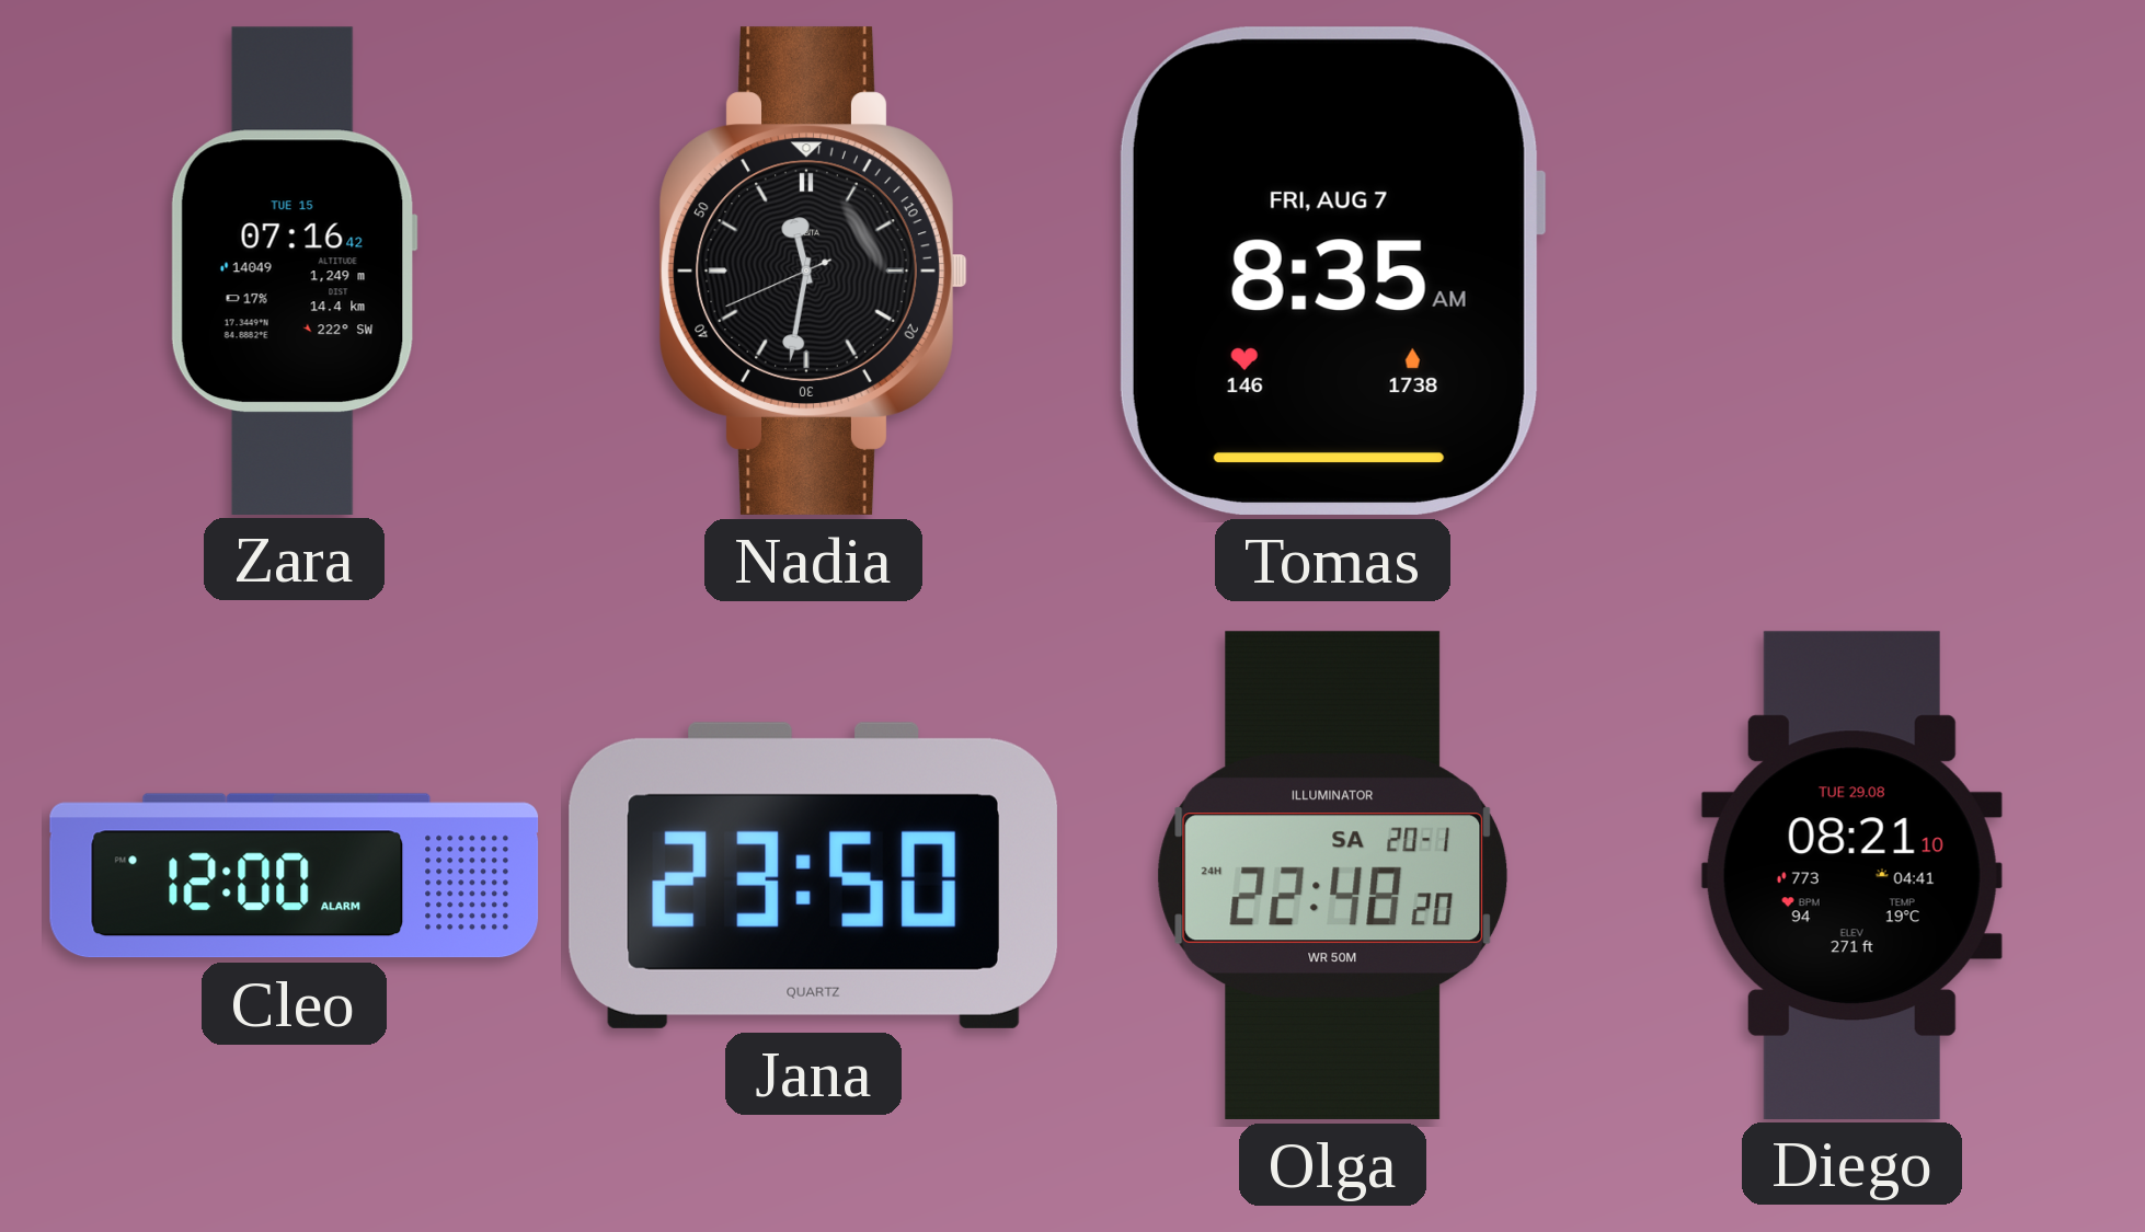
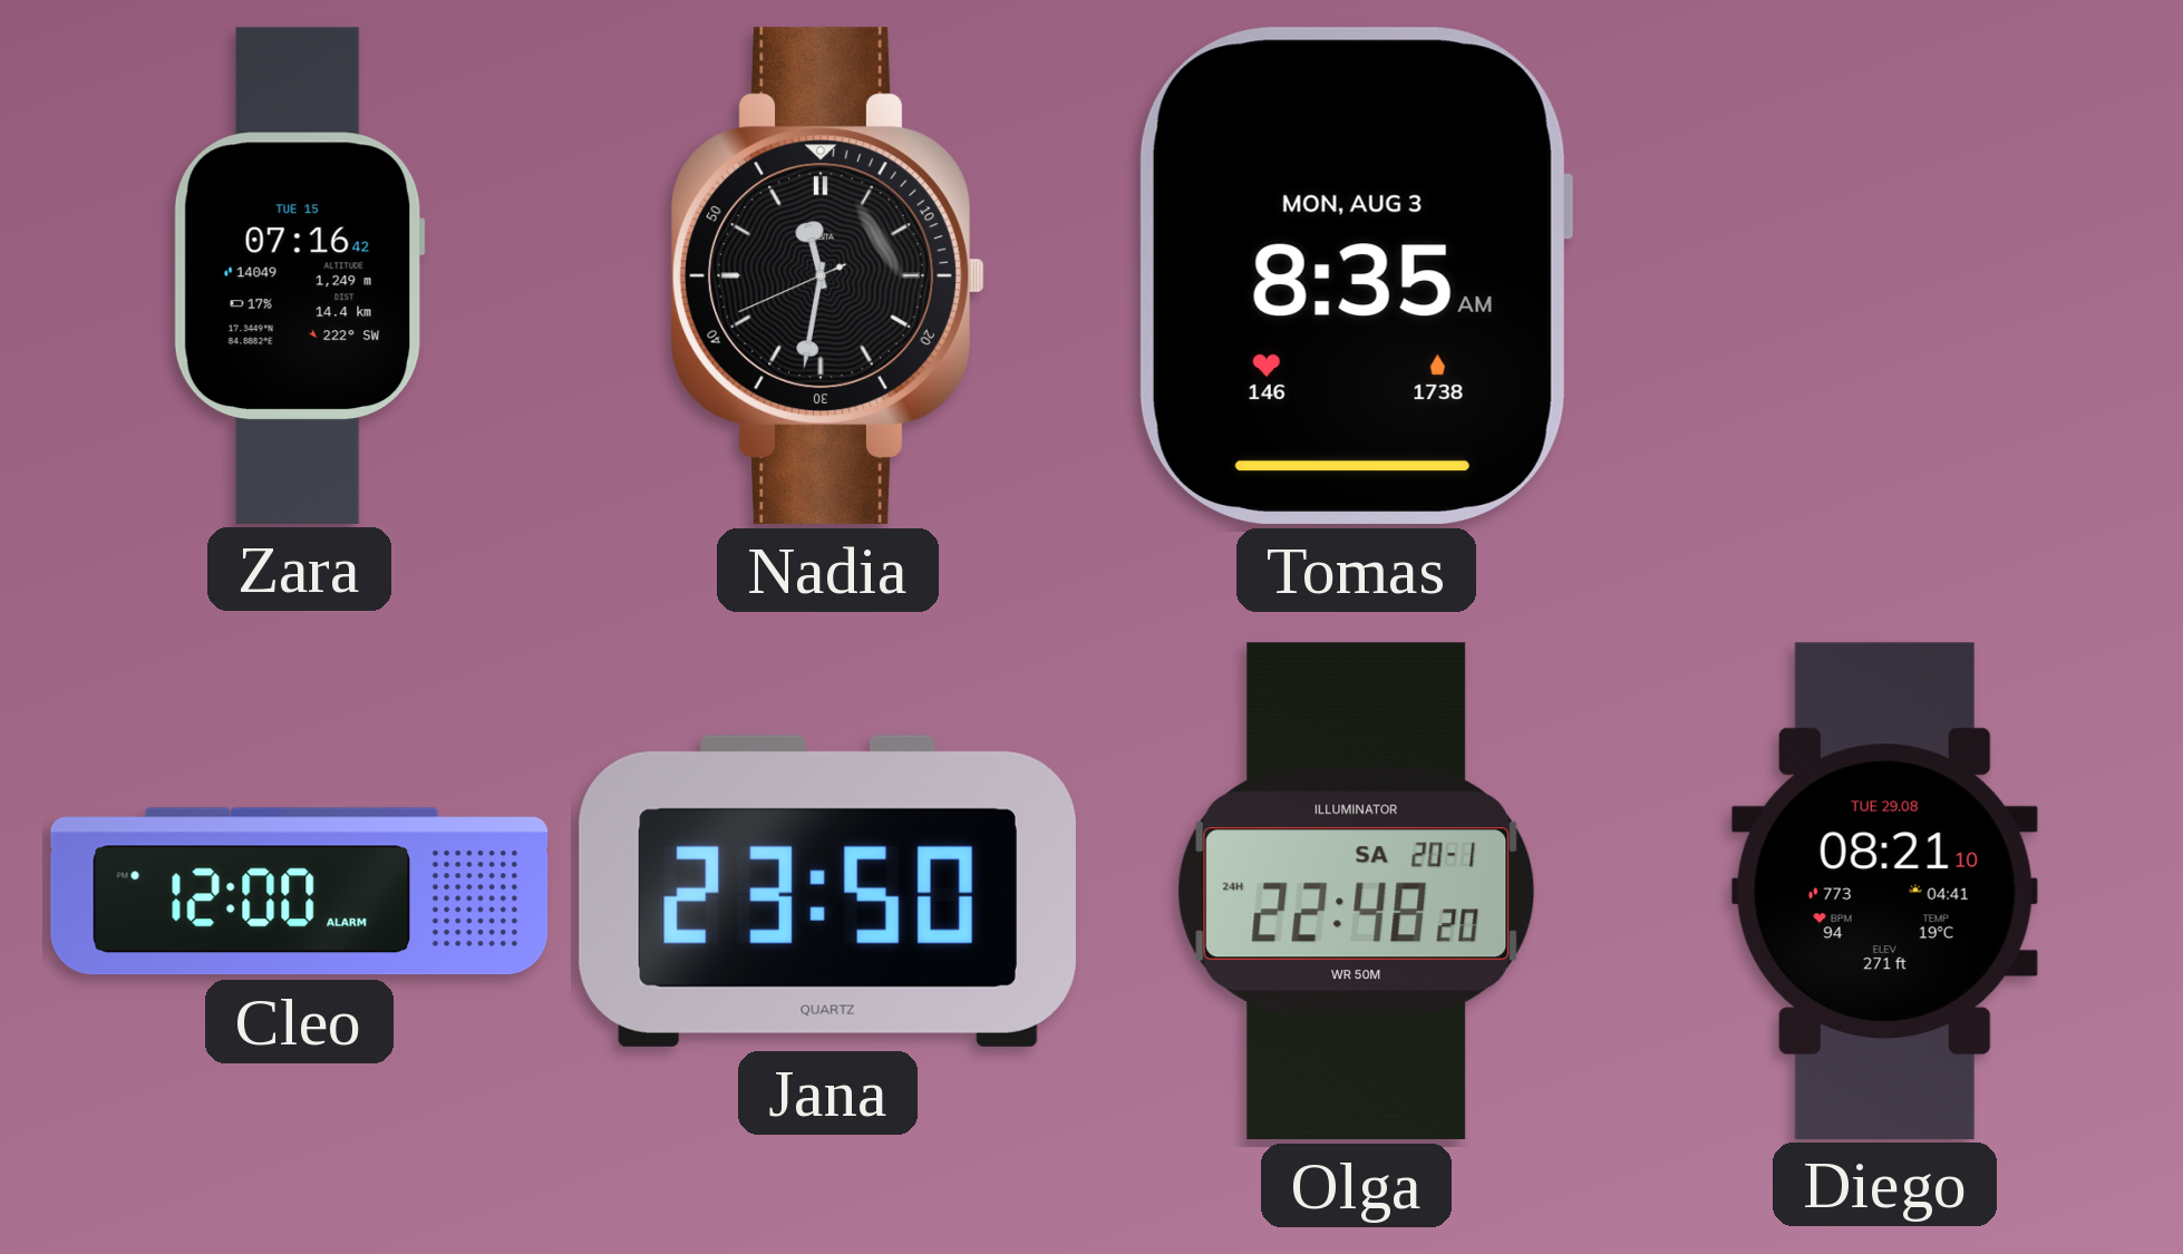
Tomas date: FRI, AUG 7 -> MON, AUG 3
